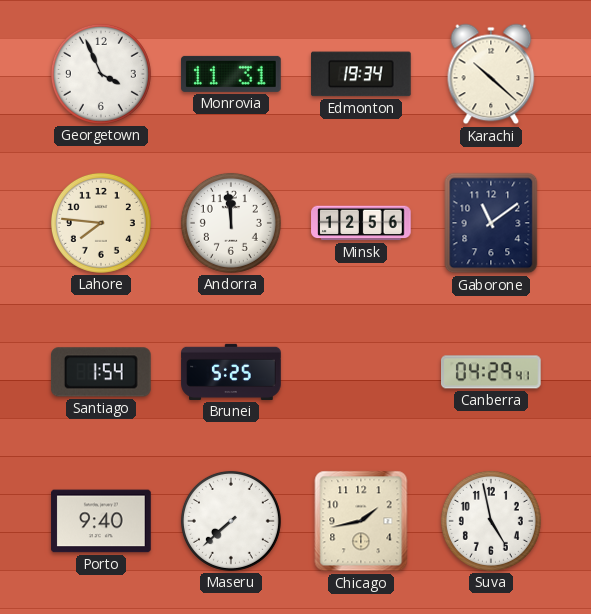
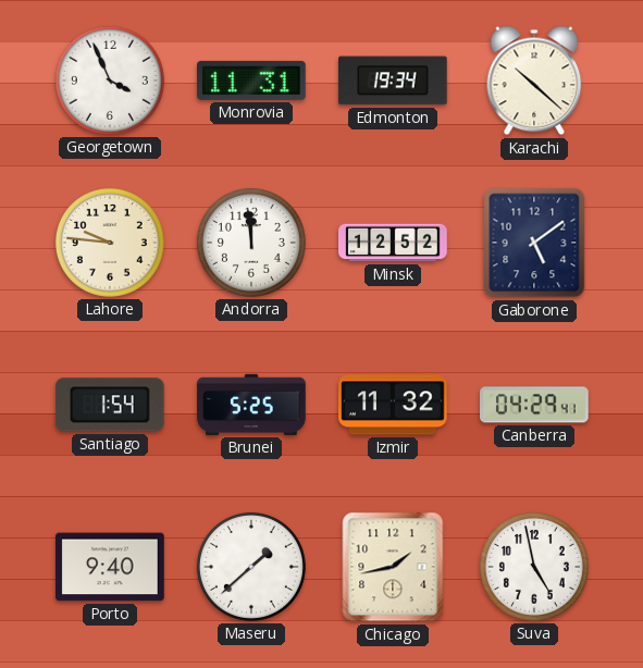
Lahore: 7:46 -> 9:46
Minsk: 12:56 -> 12:52
Gaborone: 11:09 -> 5:09
Izmir: none -> 11:32
Maseru: 7:38 -> 1:38
